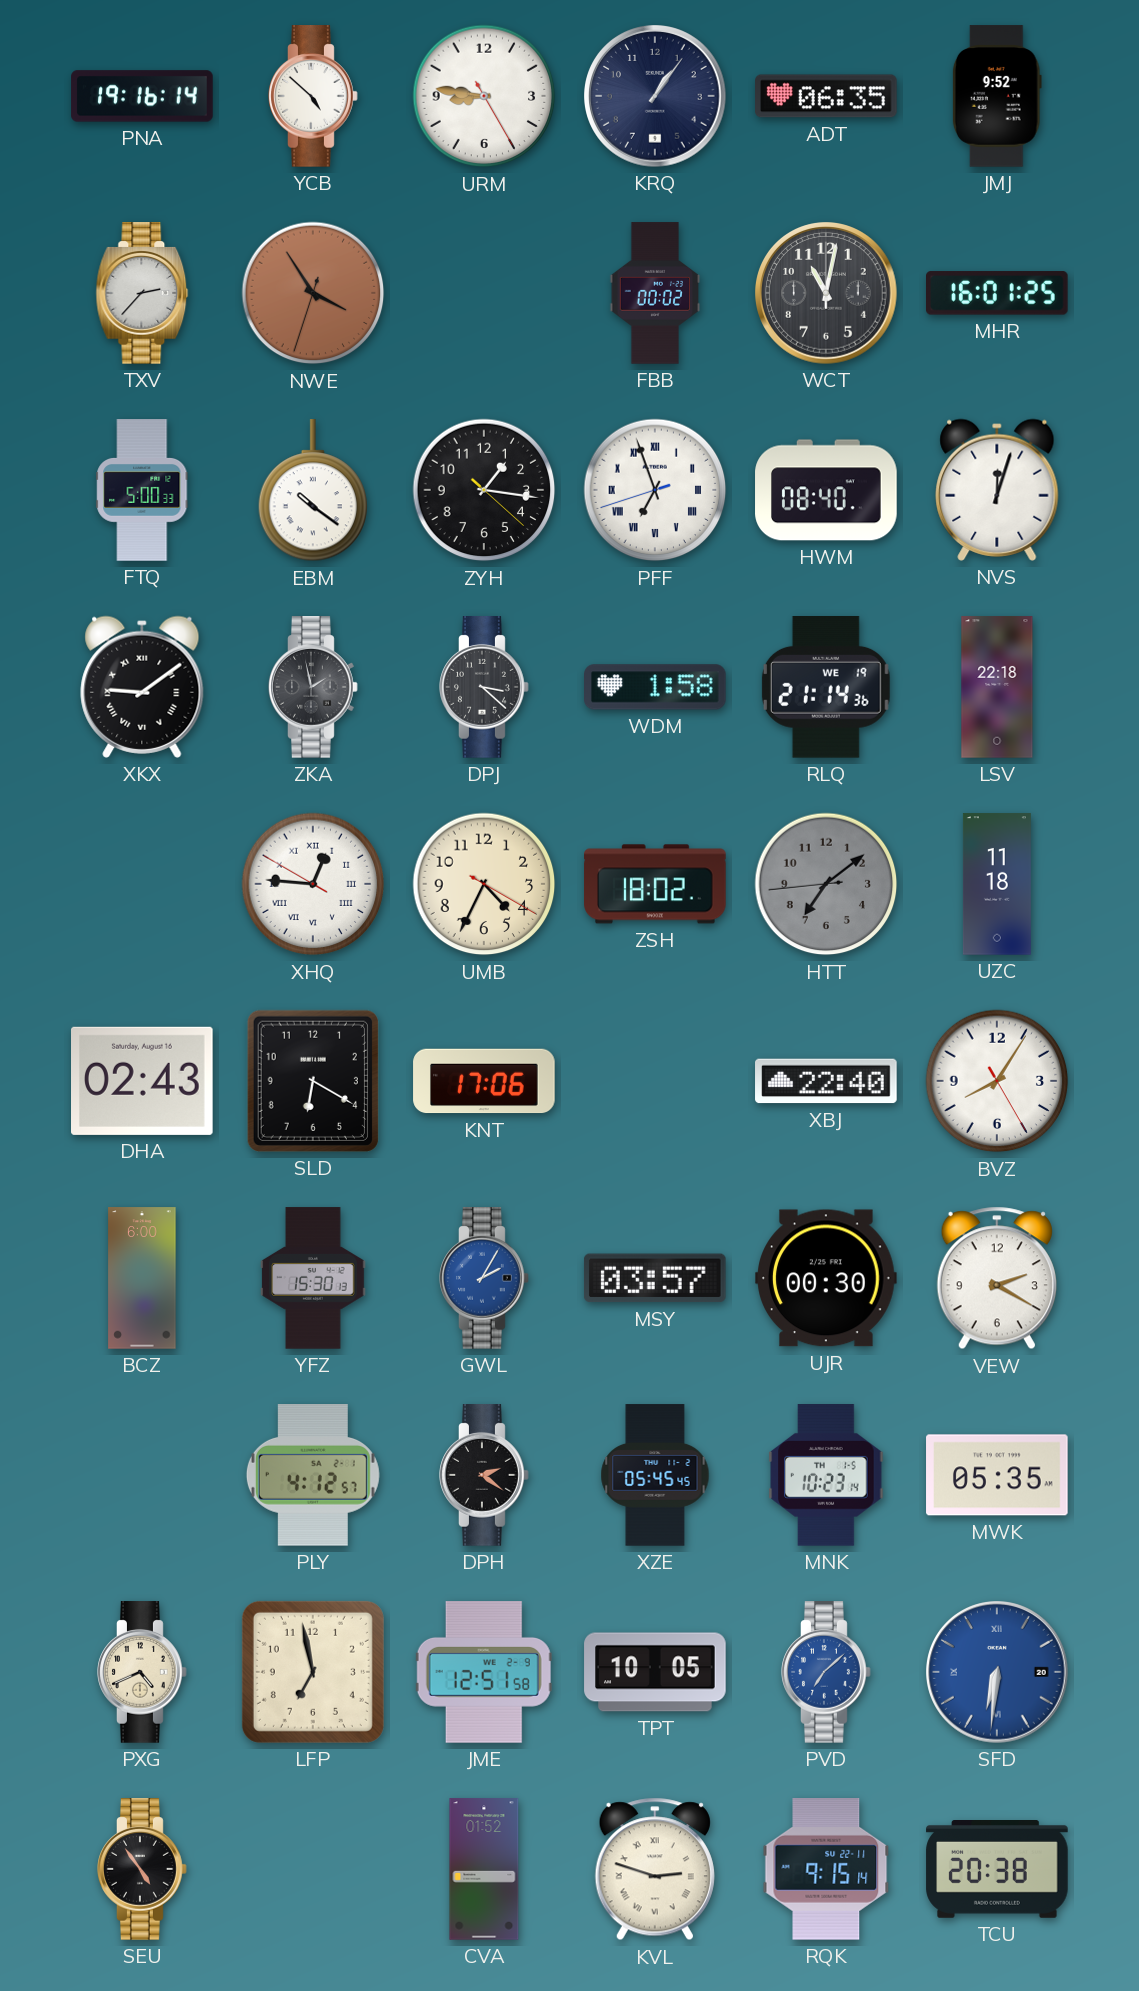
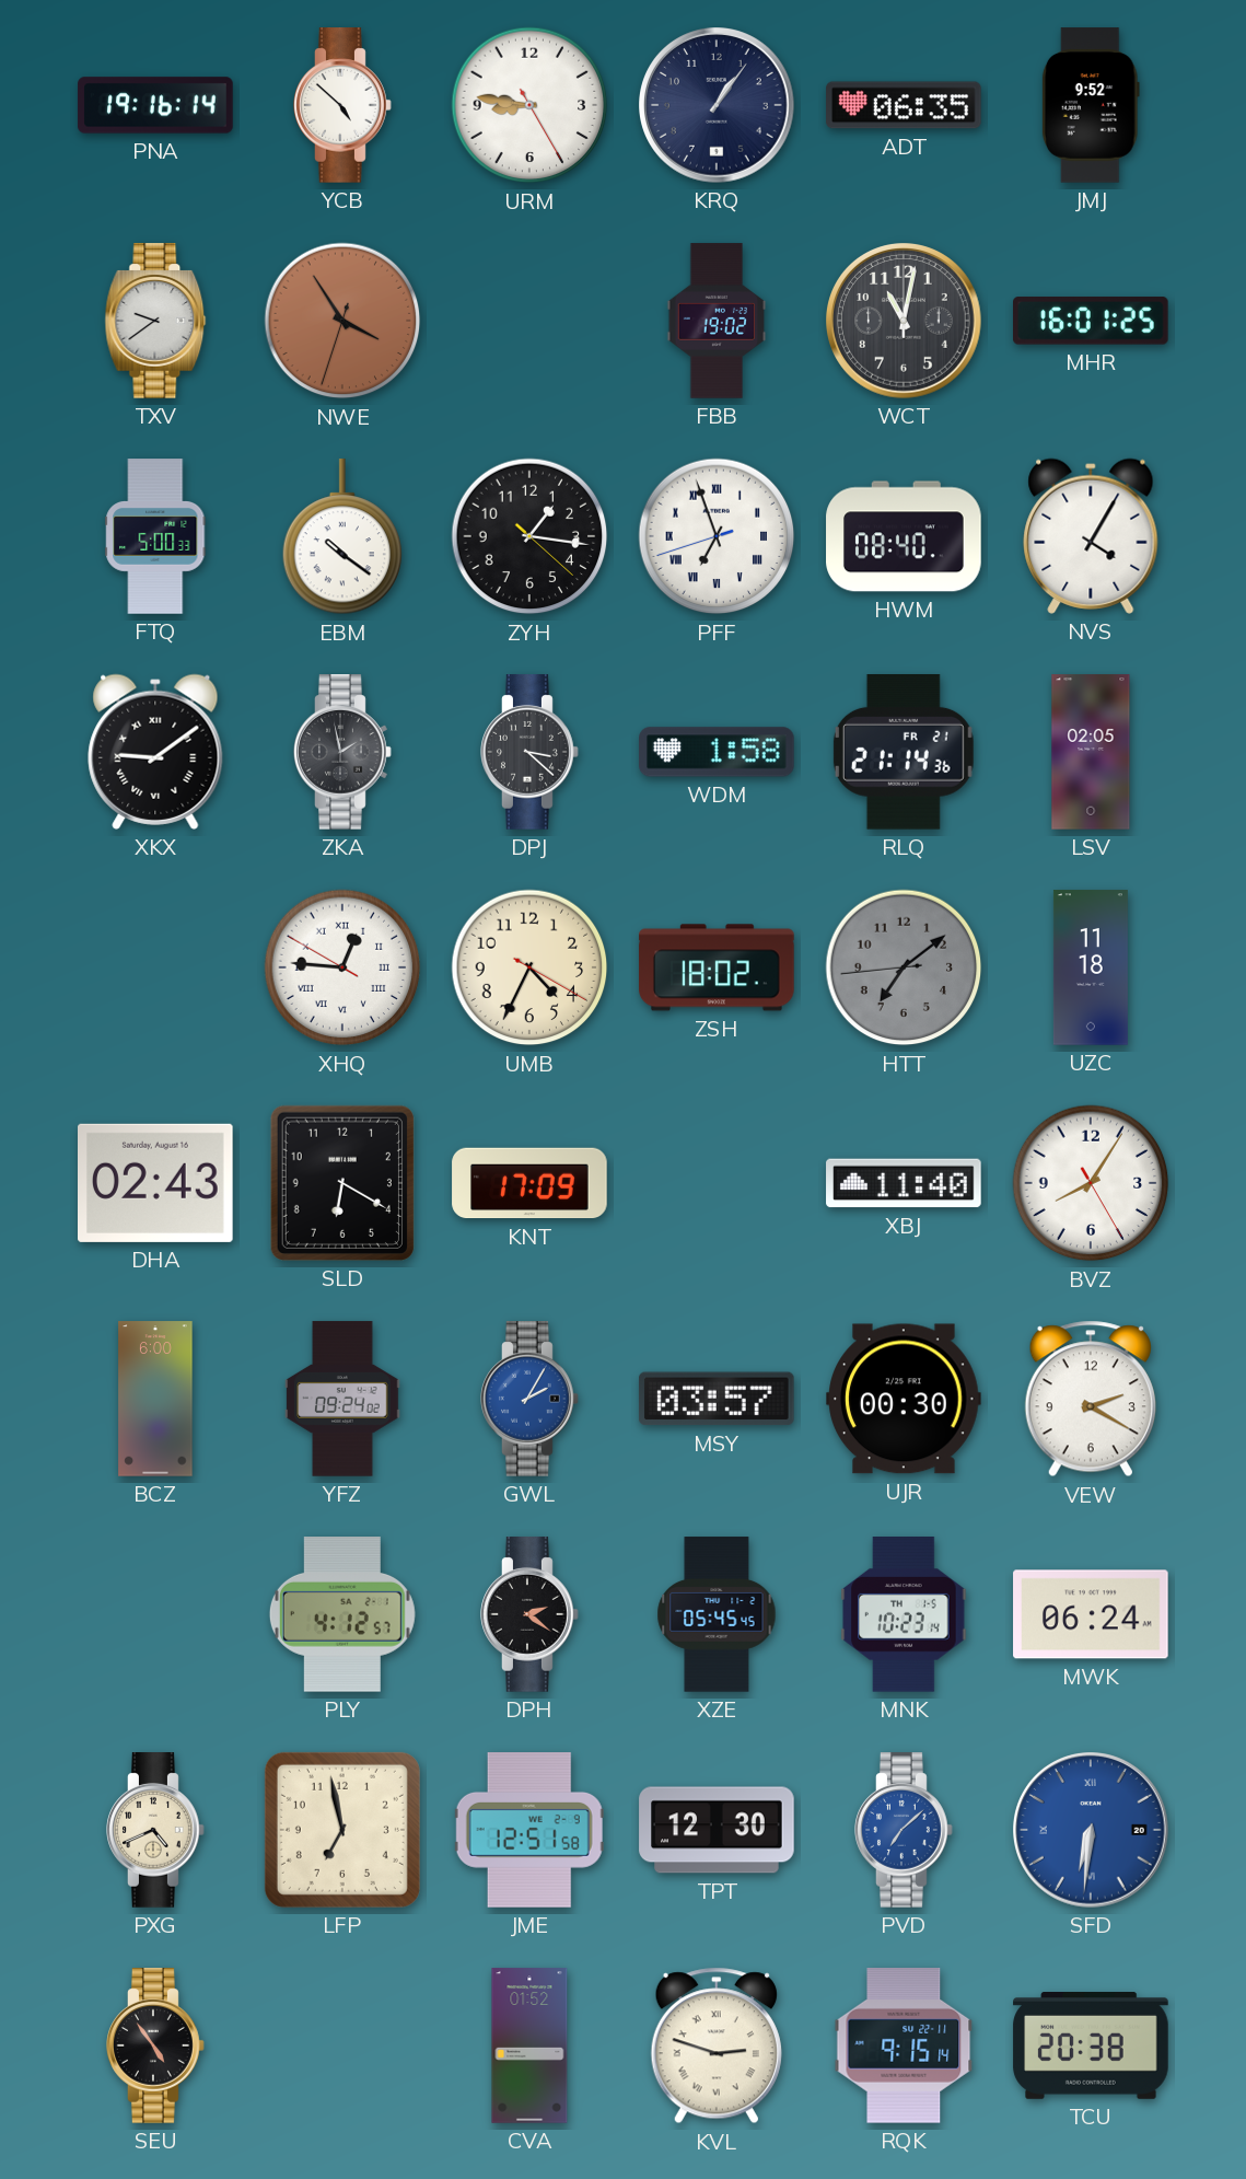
TXV: 2:37 -> 9:39
FBB: 00:02 -> 19:02
NVS: 12:03 -> 4:05
RLQ date: WE 19 -> FR 21
LSV: 22:18 -> 02:05
KNT: 17:06 -> 17:09
XBJ: 22:40 -> 11:40
YFZ: 15:30 -> 09:24
MWK: 05:35 -> 06:24
TPT: 10:05 -> 12:30
